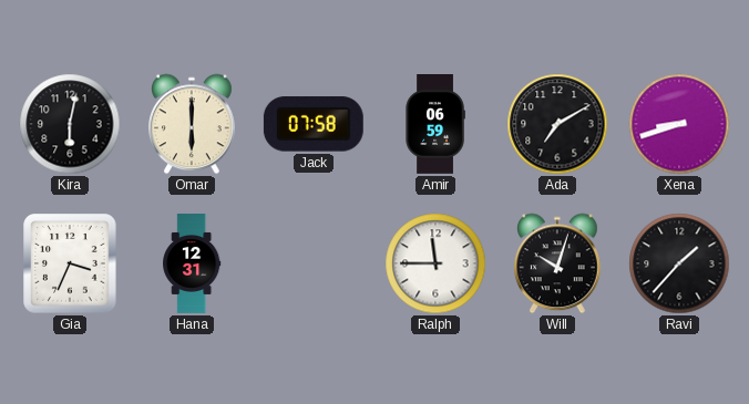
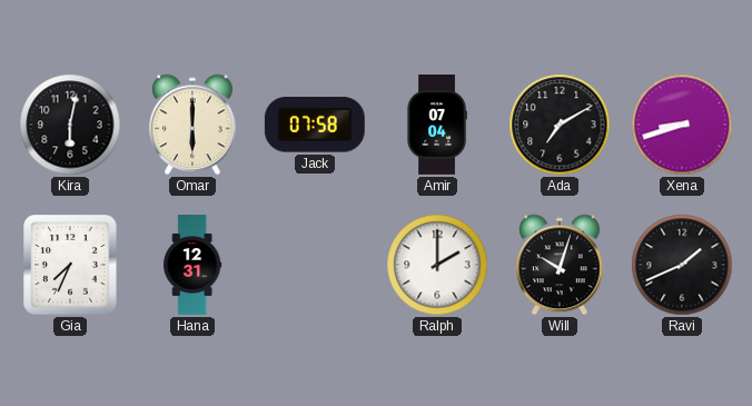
Amir: 06:59 -> 07:04
Gia: 3:34 -> 7:34
Ralph: 11:45 -> 2:00
Ravi: 1:37 -> 1:41
